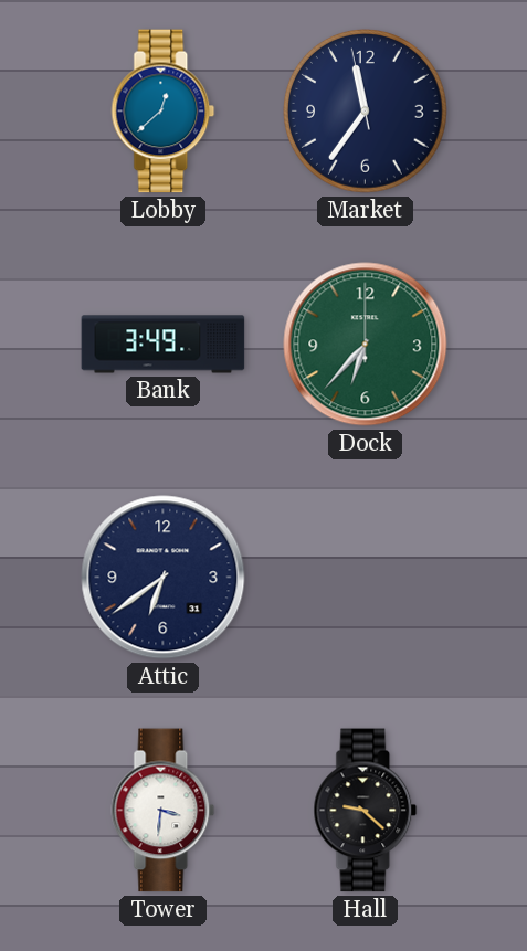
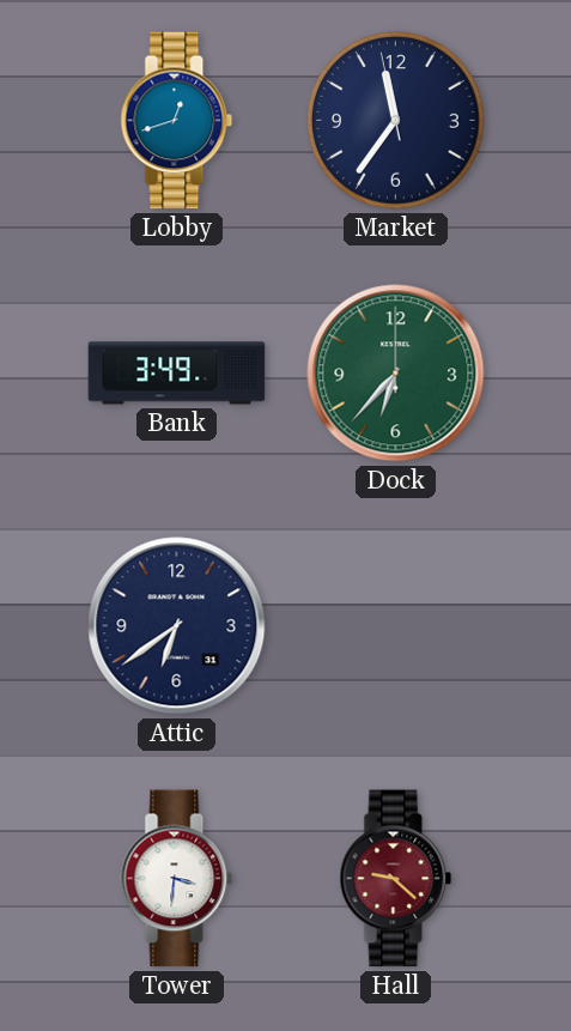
Lobby: 12:38 -> 12:42
Hall dial: black -> burgundy
